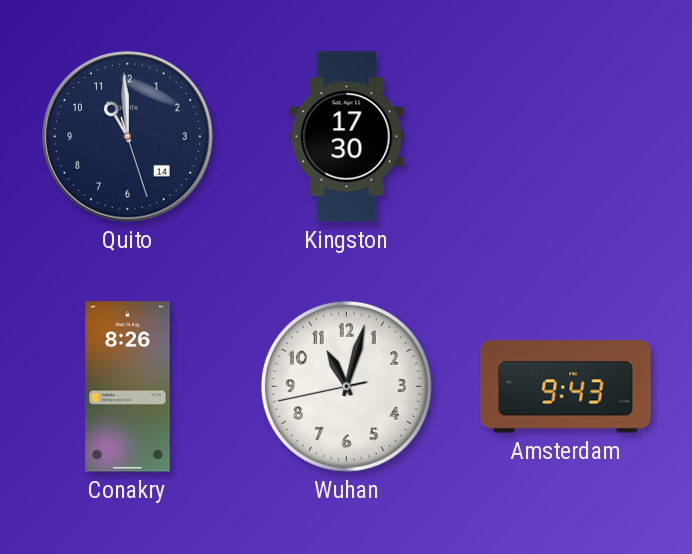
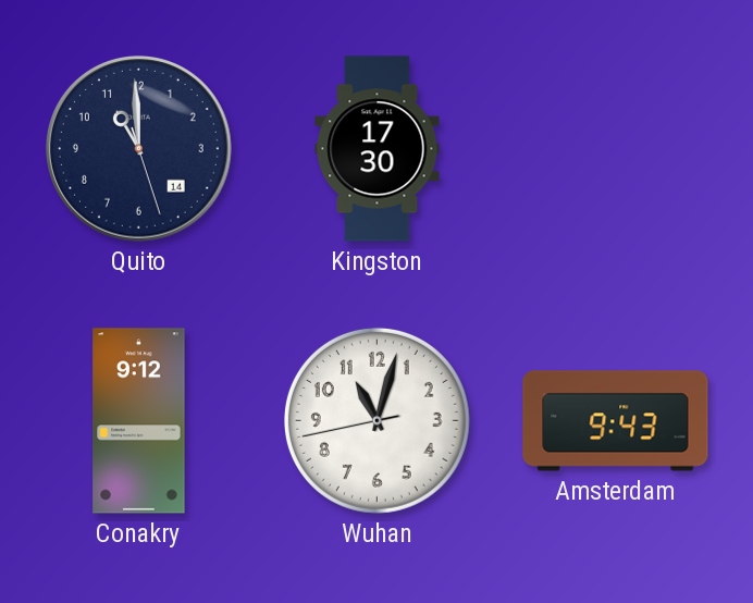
Conakry: 8:26 -> 9:12
